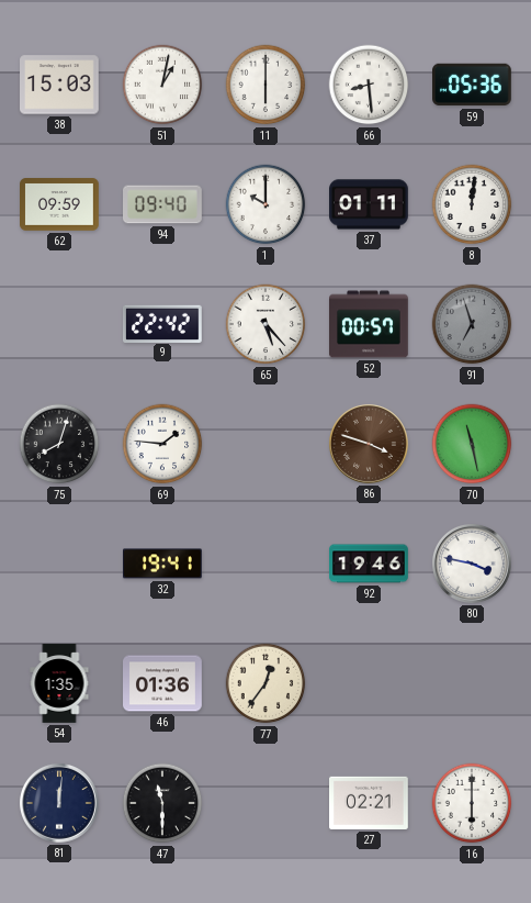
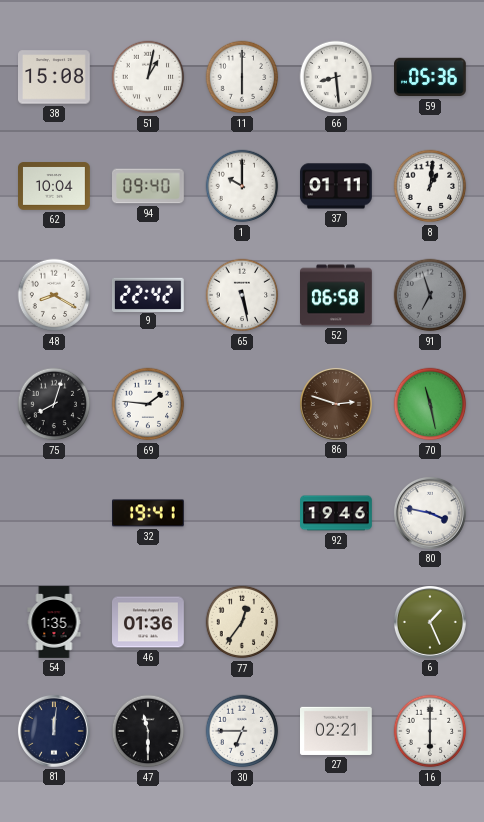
38: 15:03 -> 15:08
62: 09:59 -> 10:04
8: 12:01 -> 1:01
48: none -> 8:20
65: 5:23 -> 5:28
52: 00:57 -> 06:58
86: 3:48 -> 2:48
6: none -> 1:26
30: none -> 6:45
